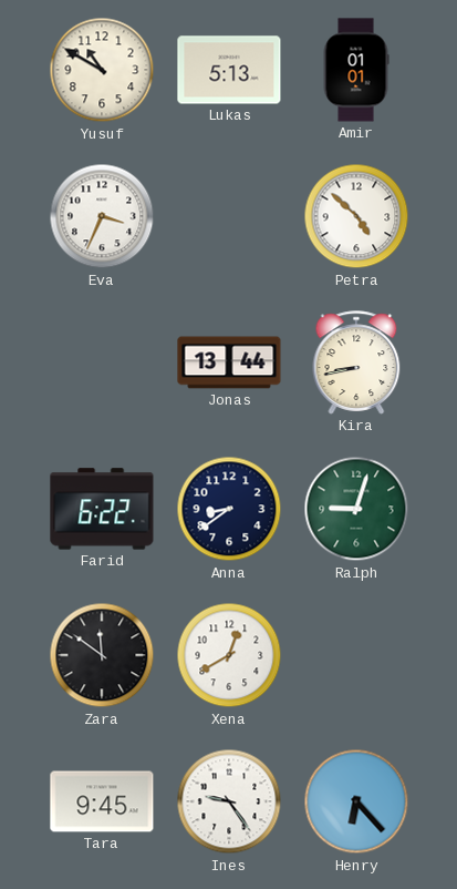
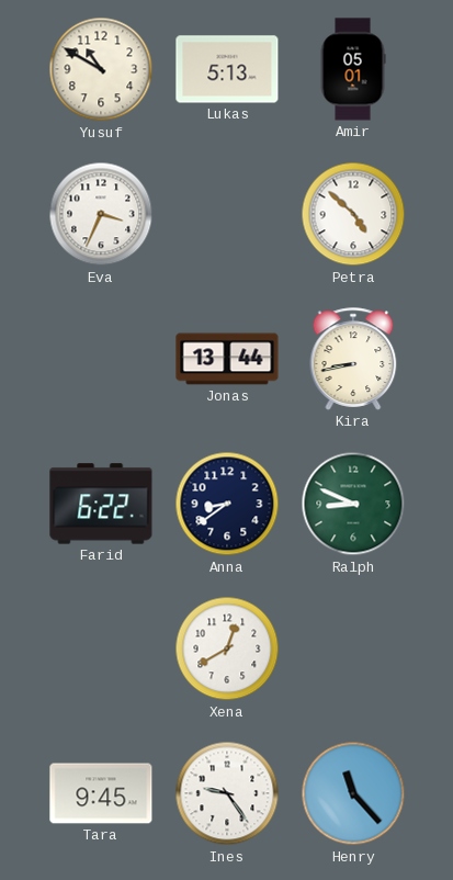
Amir: 01:01 -> 05:01
Ralph: 9:03 -> 8:49
Zara: 11:51 -> none
Henry: 6:23 -> 11:23
